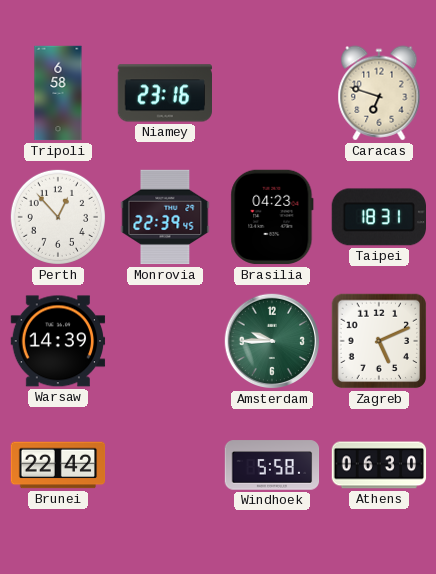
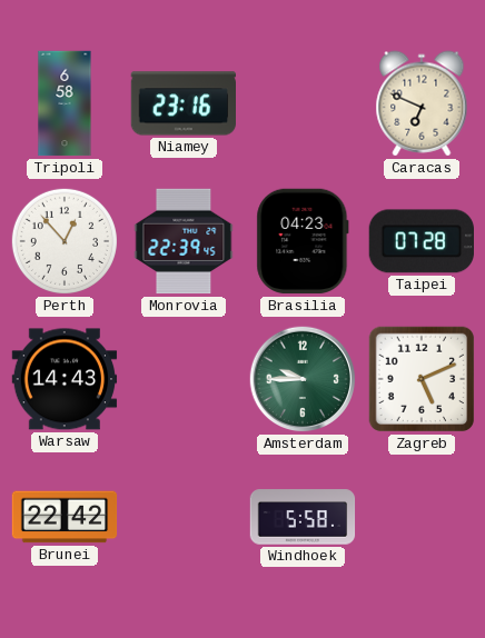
Caracas: 6:48 -> 6:49
Taipei: 18:31 -> 07:28
Warsaw: 14:39 -> 14:43
Athens: 06:30 -> none
